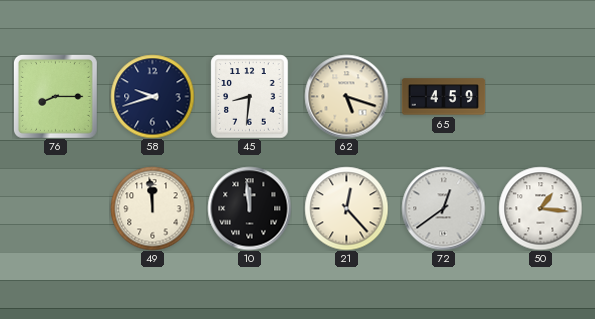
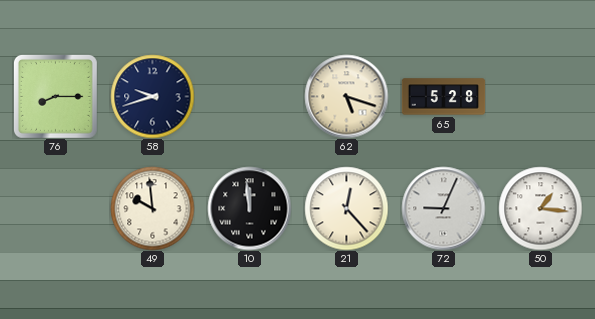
45: 8:31 -> none
65: 4:59 -> 5:28
49: 11:59 -> 9:59
72: 12:39 -> 9:04
